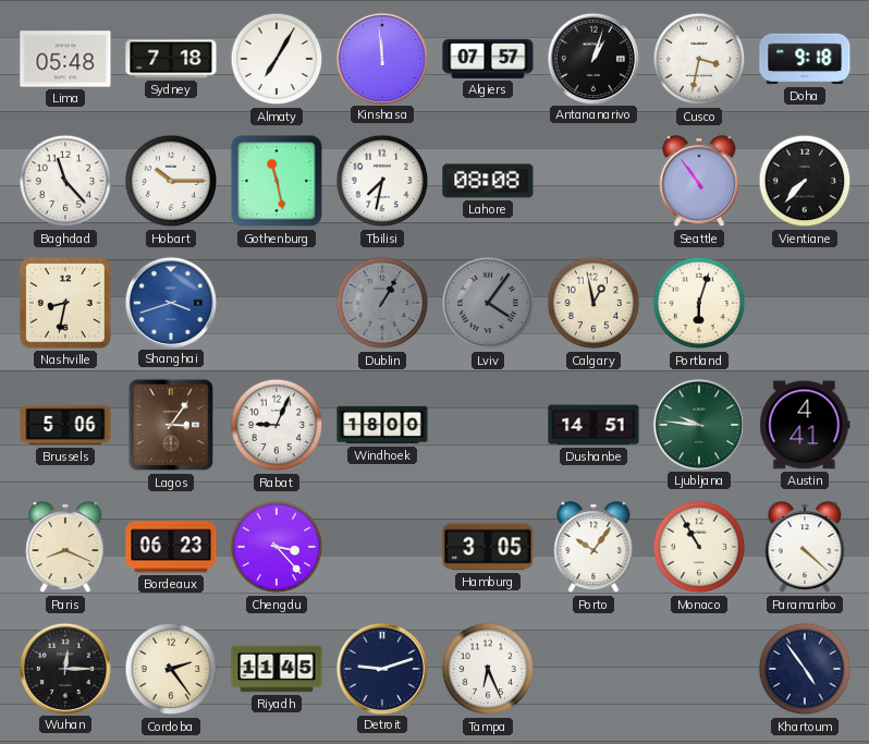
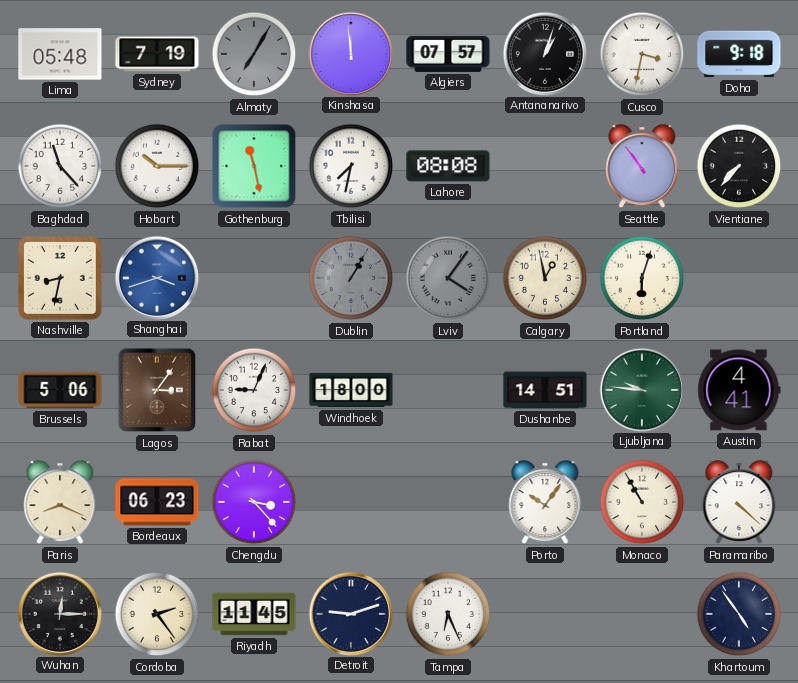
Sydney: 7:18 -> 7:19
Almaty dial: white -> grey
Hamburg: 3:05 -> none
